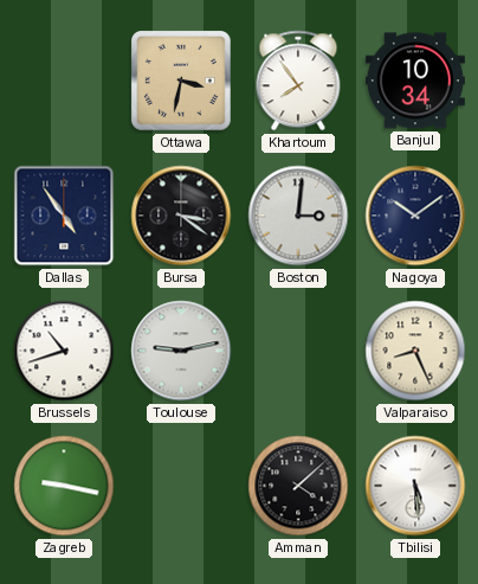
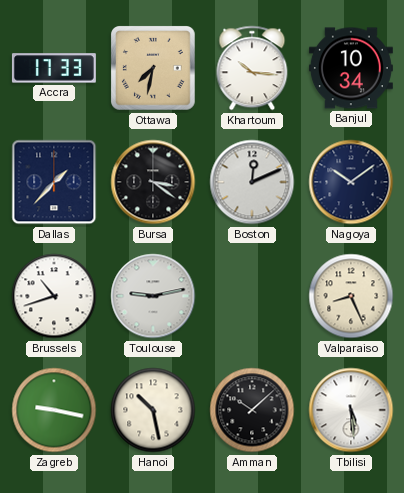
Accra: none -> 17:33
Ottawa: 3:32 -> 7:32
Khartoum: 7:54 -> 10:16
Dallas: 4:54 -> 1:37
Boston: 3:01 -> 12:11
Hanoi: none -> 10:28
Amman: 4:08 -> 10:08
